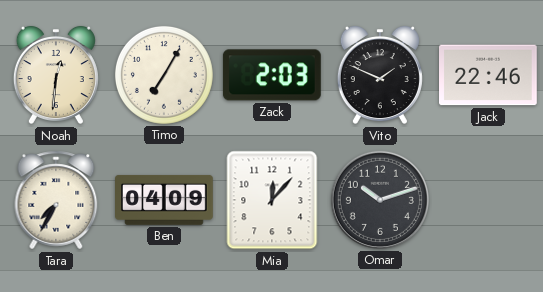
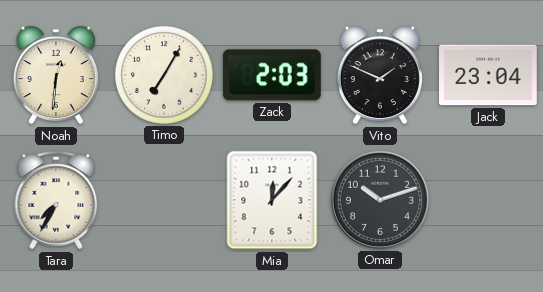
Jack: 22:46 -> 23:04
Ben: 04:09 -> none
